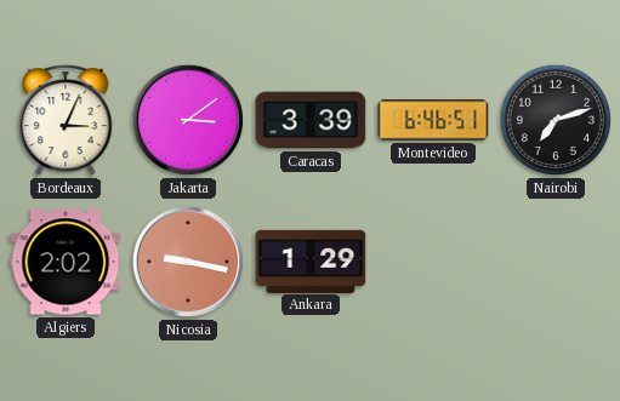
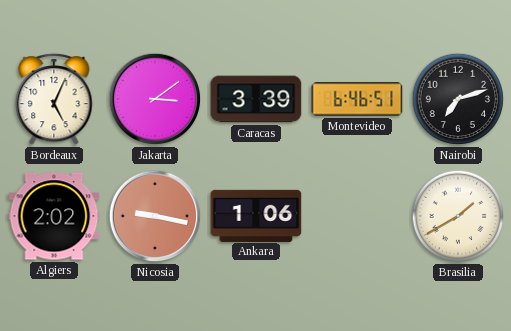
Bordeaux: 3:04 -> 5:04
Ankara: 1:29 -> 1:06
Brasilia: none -> 1:40
